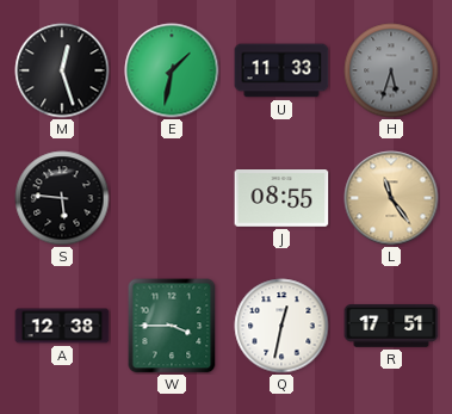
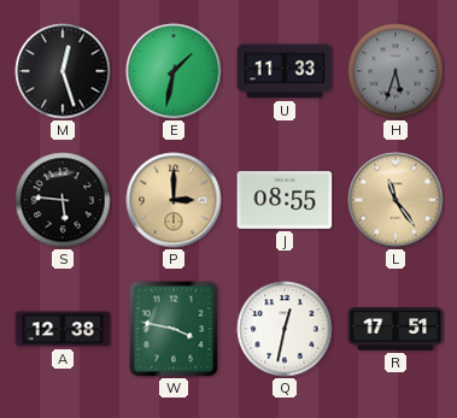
P: none -> 3:00
W: 3:45 -> 3:47
